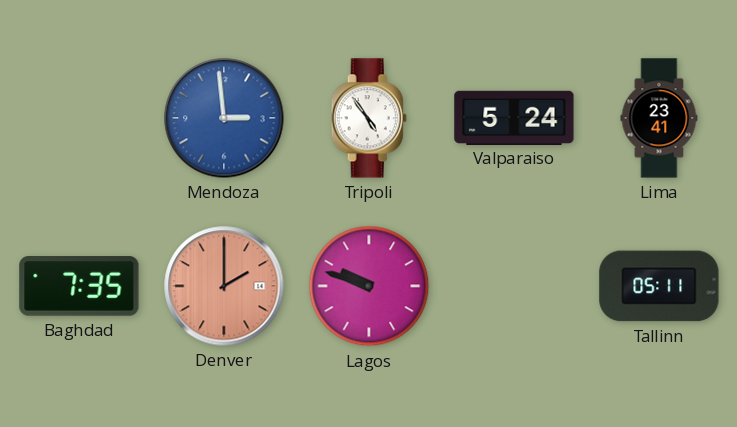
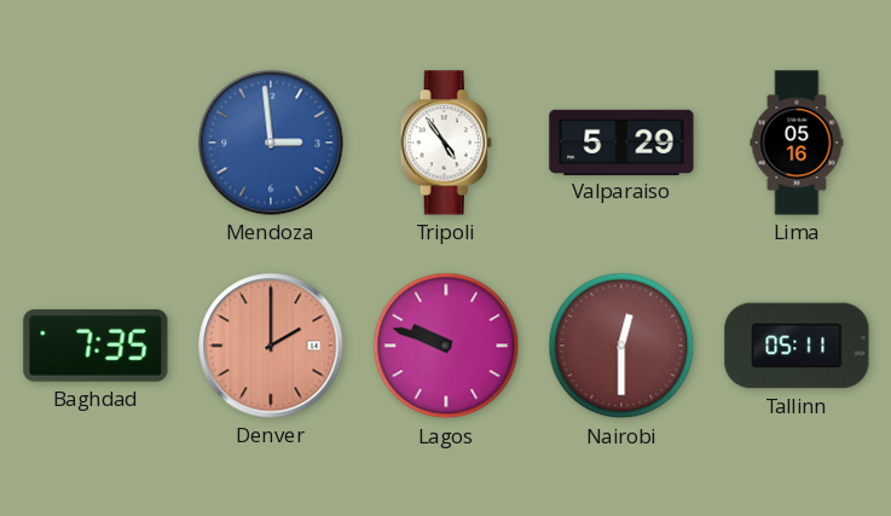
Valparaiso: 5:24 -> 5:29
Lima: 23:41 -> 05:16
Nairobi: none -> 12:30
